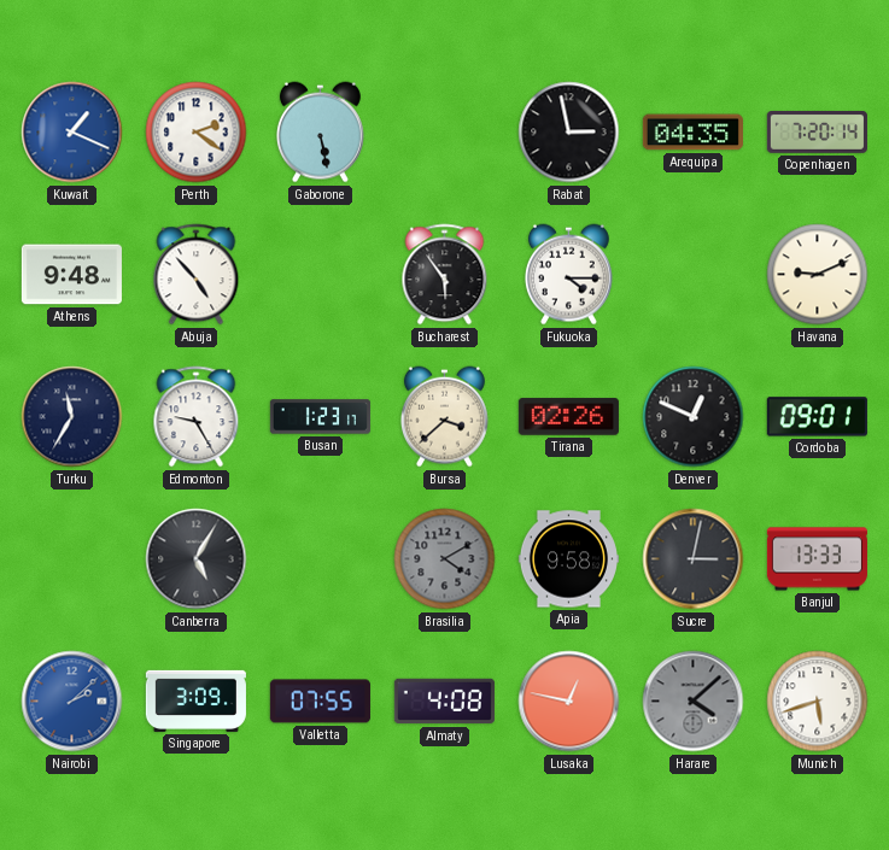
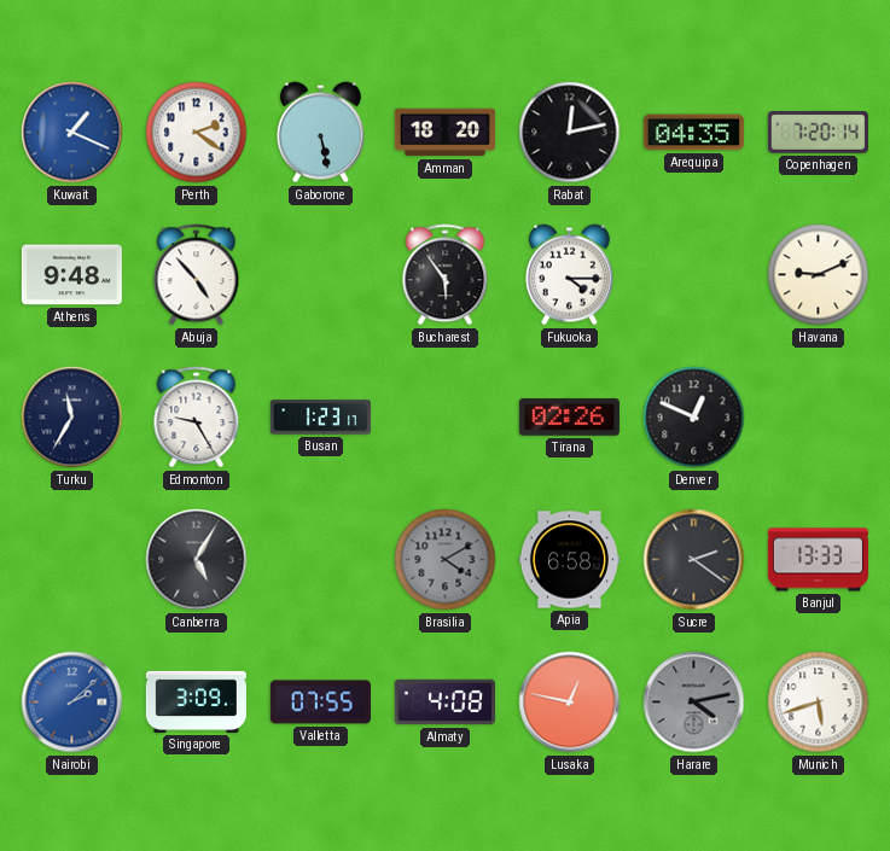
Amman: none -> 18:20
Rabat: 2:58 -> 12:13
Bursa: 3:38 -> none
Cordoba: 09:01 -> none
Apia: 9:58 -> 6:58
Sucre: 3:02 -> 2:21
Harare: 4:08 -> 4:13
